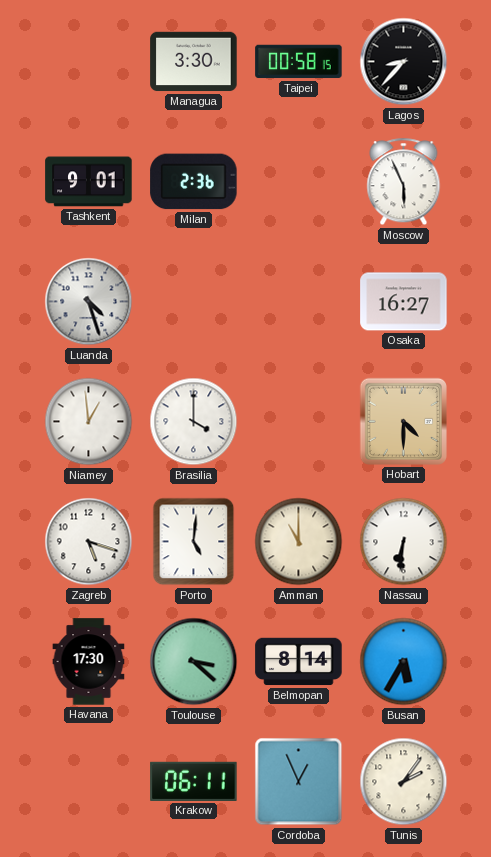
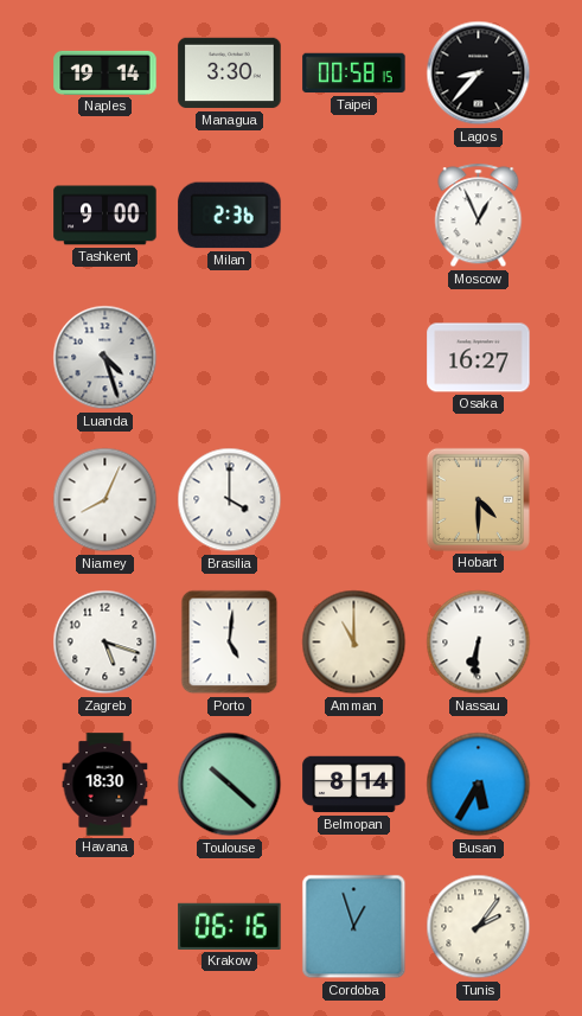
Naples: none -> 19:14
Tashkent: 9:01 -> 9:00
Moscow: 5:56 -> 12:56
Niamey: 12:59 -> 8:04
Havana: 17:30 -> 18:30
Toulouse: 3:22 -> 10:22
Krakow: 06:11 -> 06:16
Cordoba: 12:56 -> 12:57
